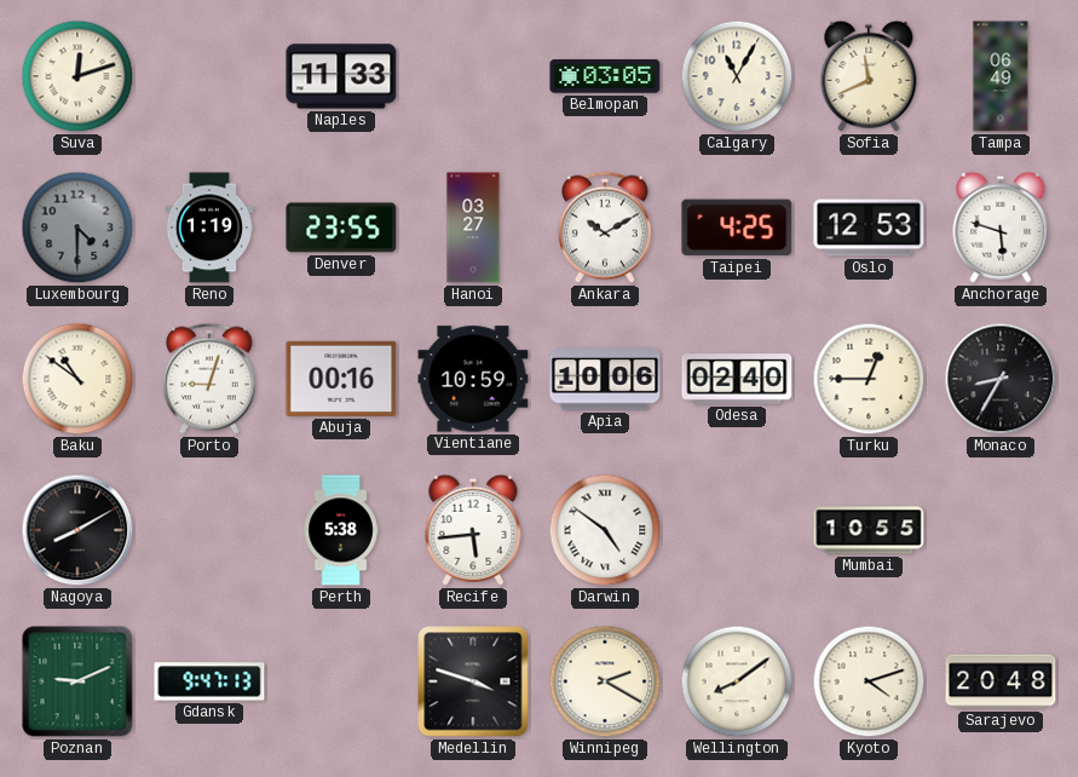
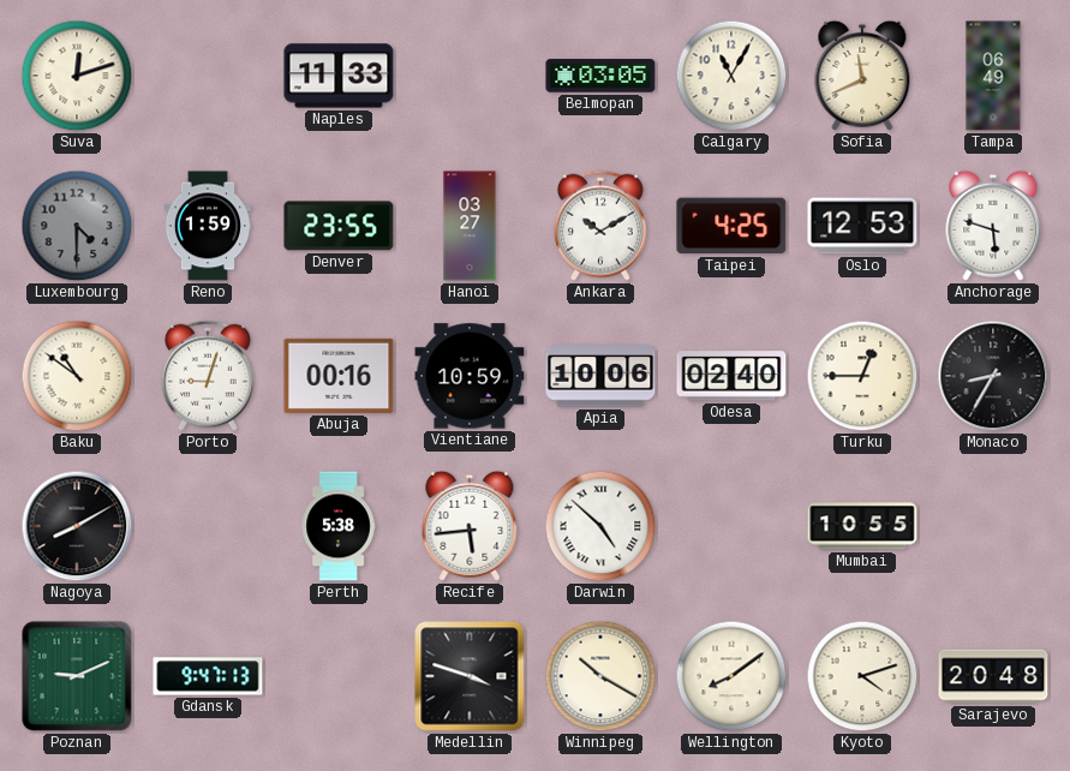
Reno: 1:19 -> 1:59
Darwin: 4:51 -> 4:52
Winnipeg: 2:20 -> 10:20
